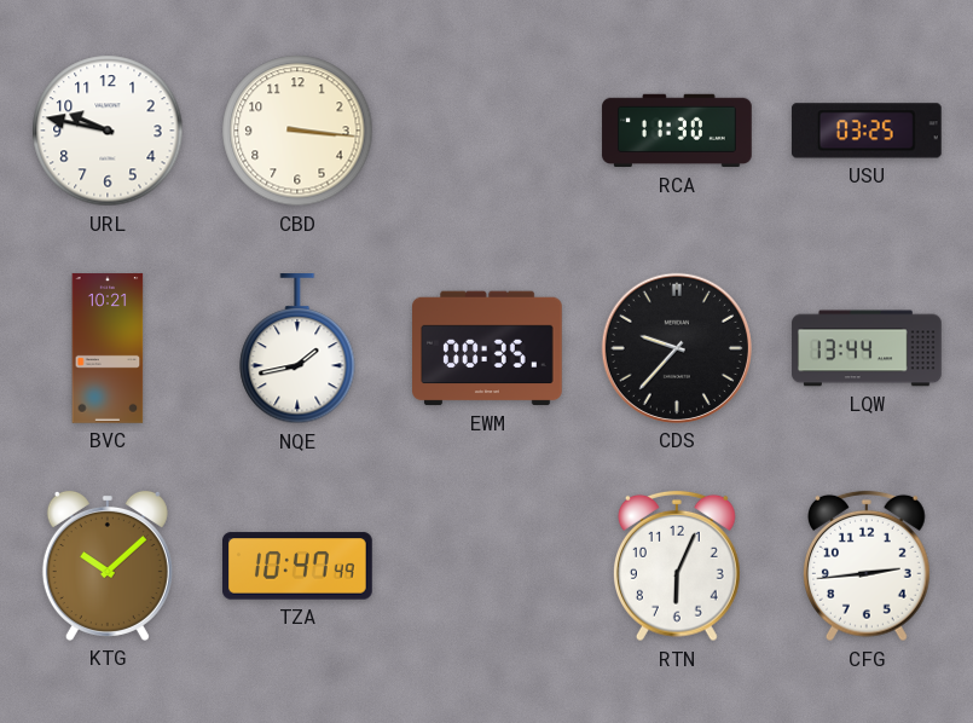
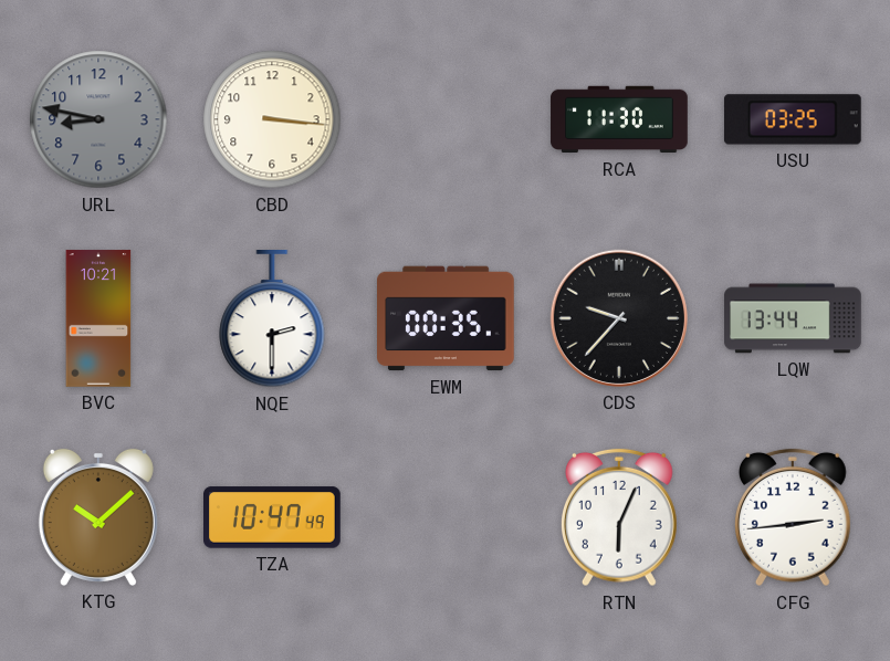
URL: 9:47 -> 8:47
URL dial: white -> grey
NQE: 1:43 -> 2:30
